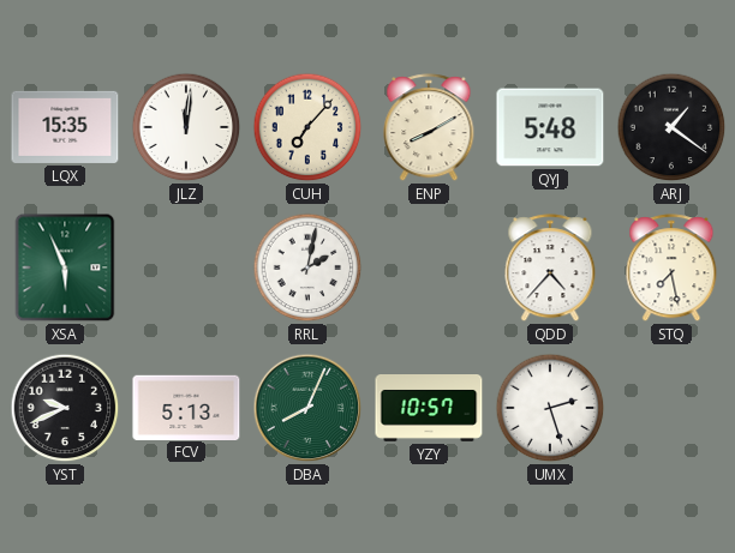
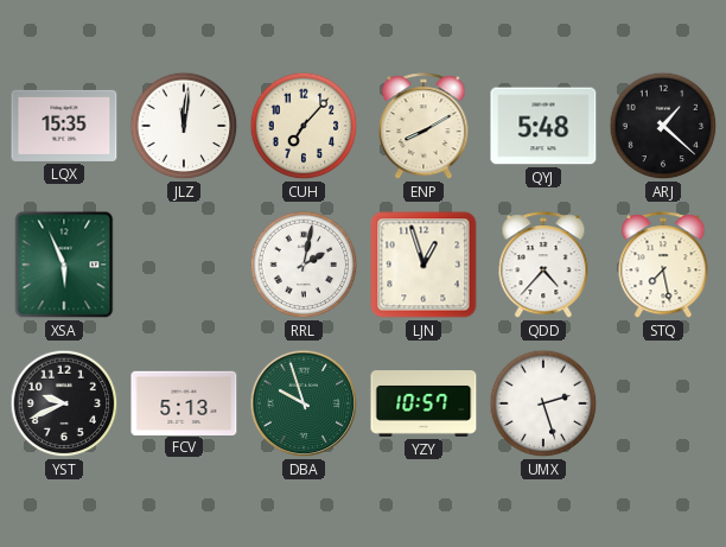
ARJ: 1:21 -> 1:22
LJN: none -> 12:57
DBA: 8:04 -> 9:57
